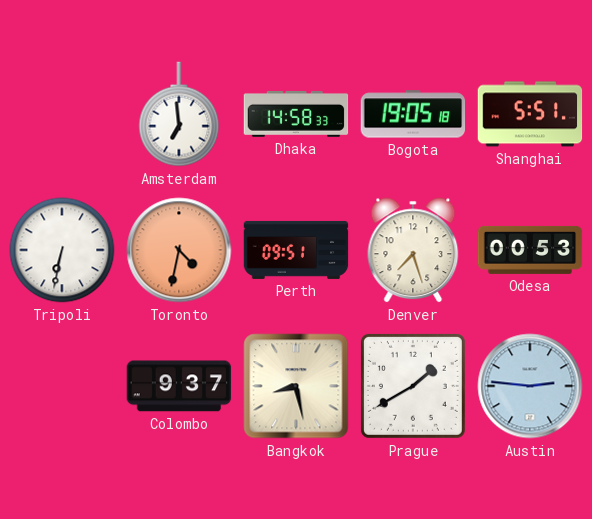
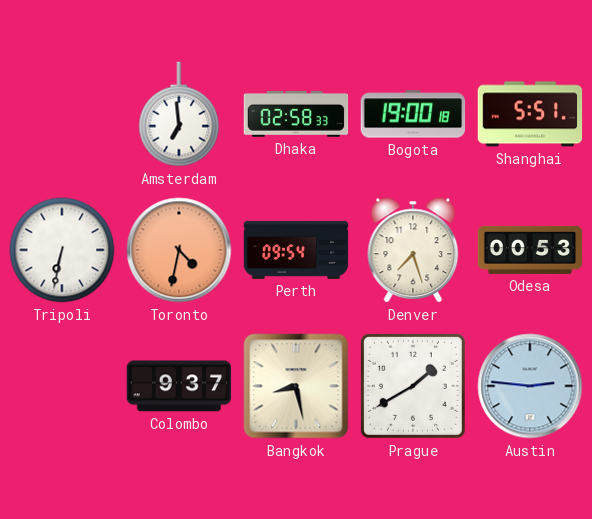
Dhaka: 14:58 -> 02:58
Bogota: 19:05 -> 19:00
Perth: 09:51 -> 09:54
